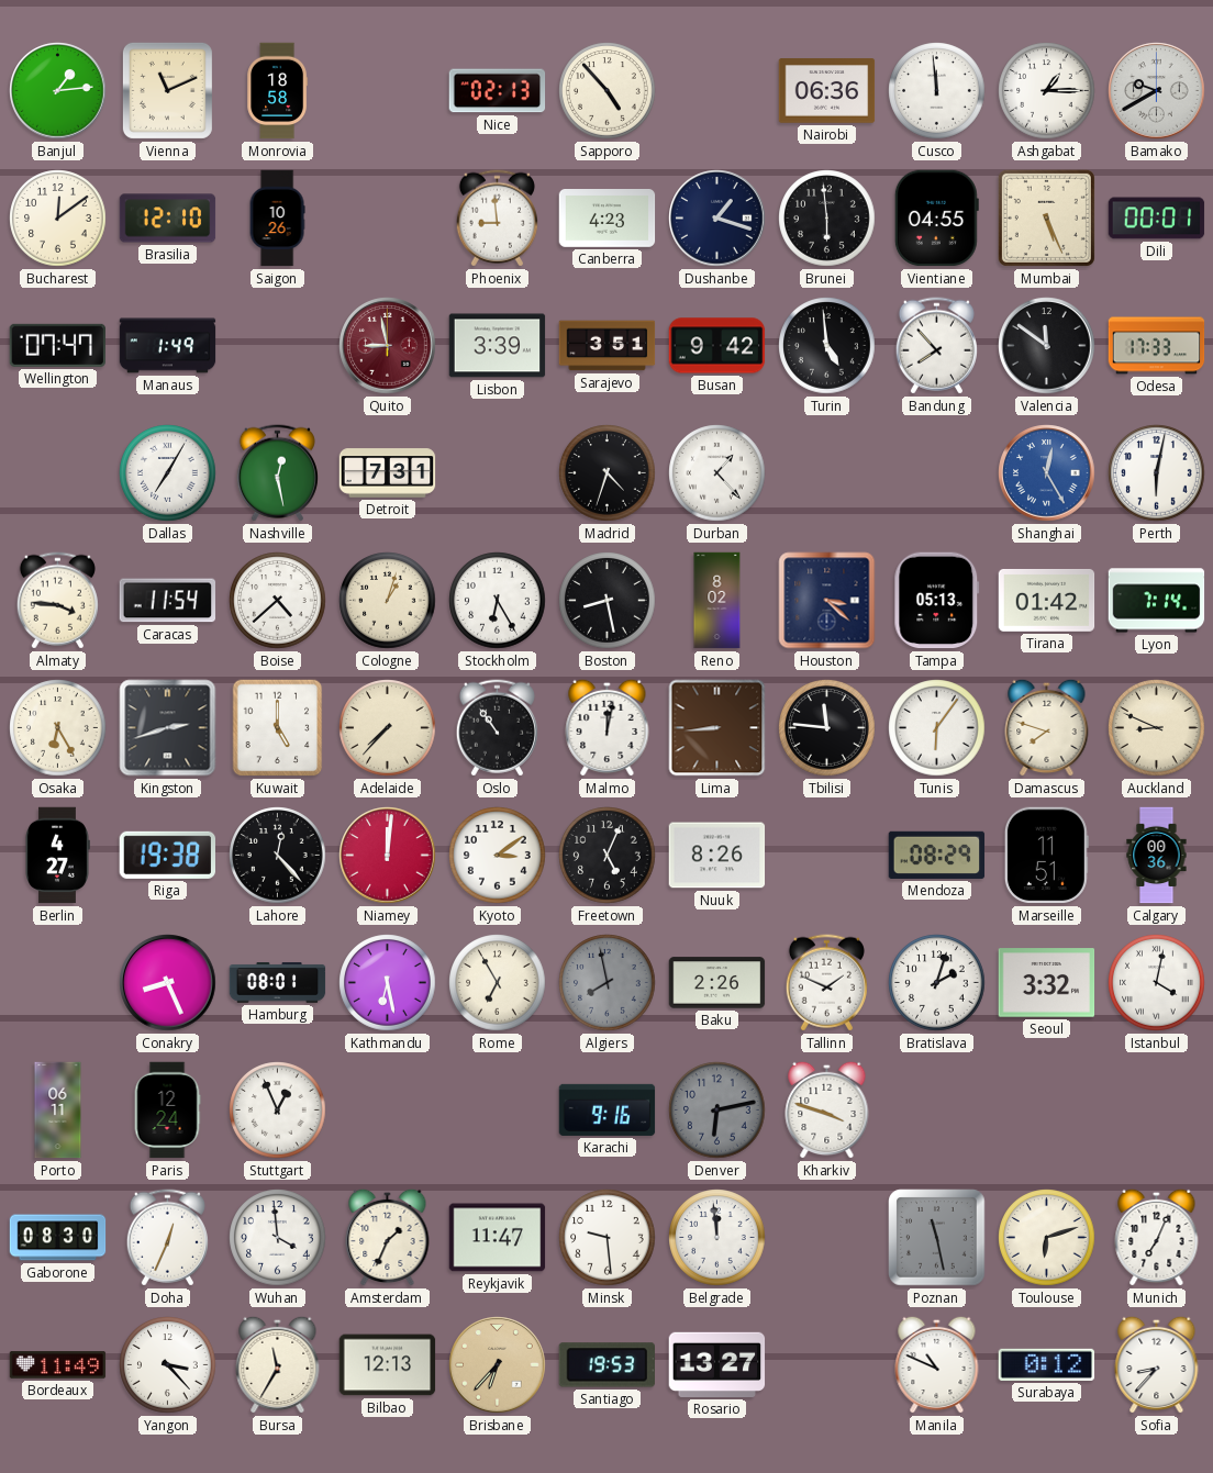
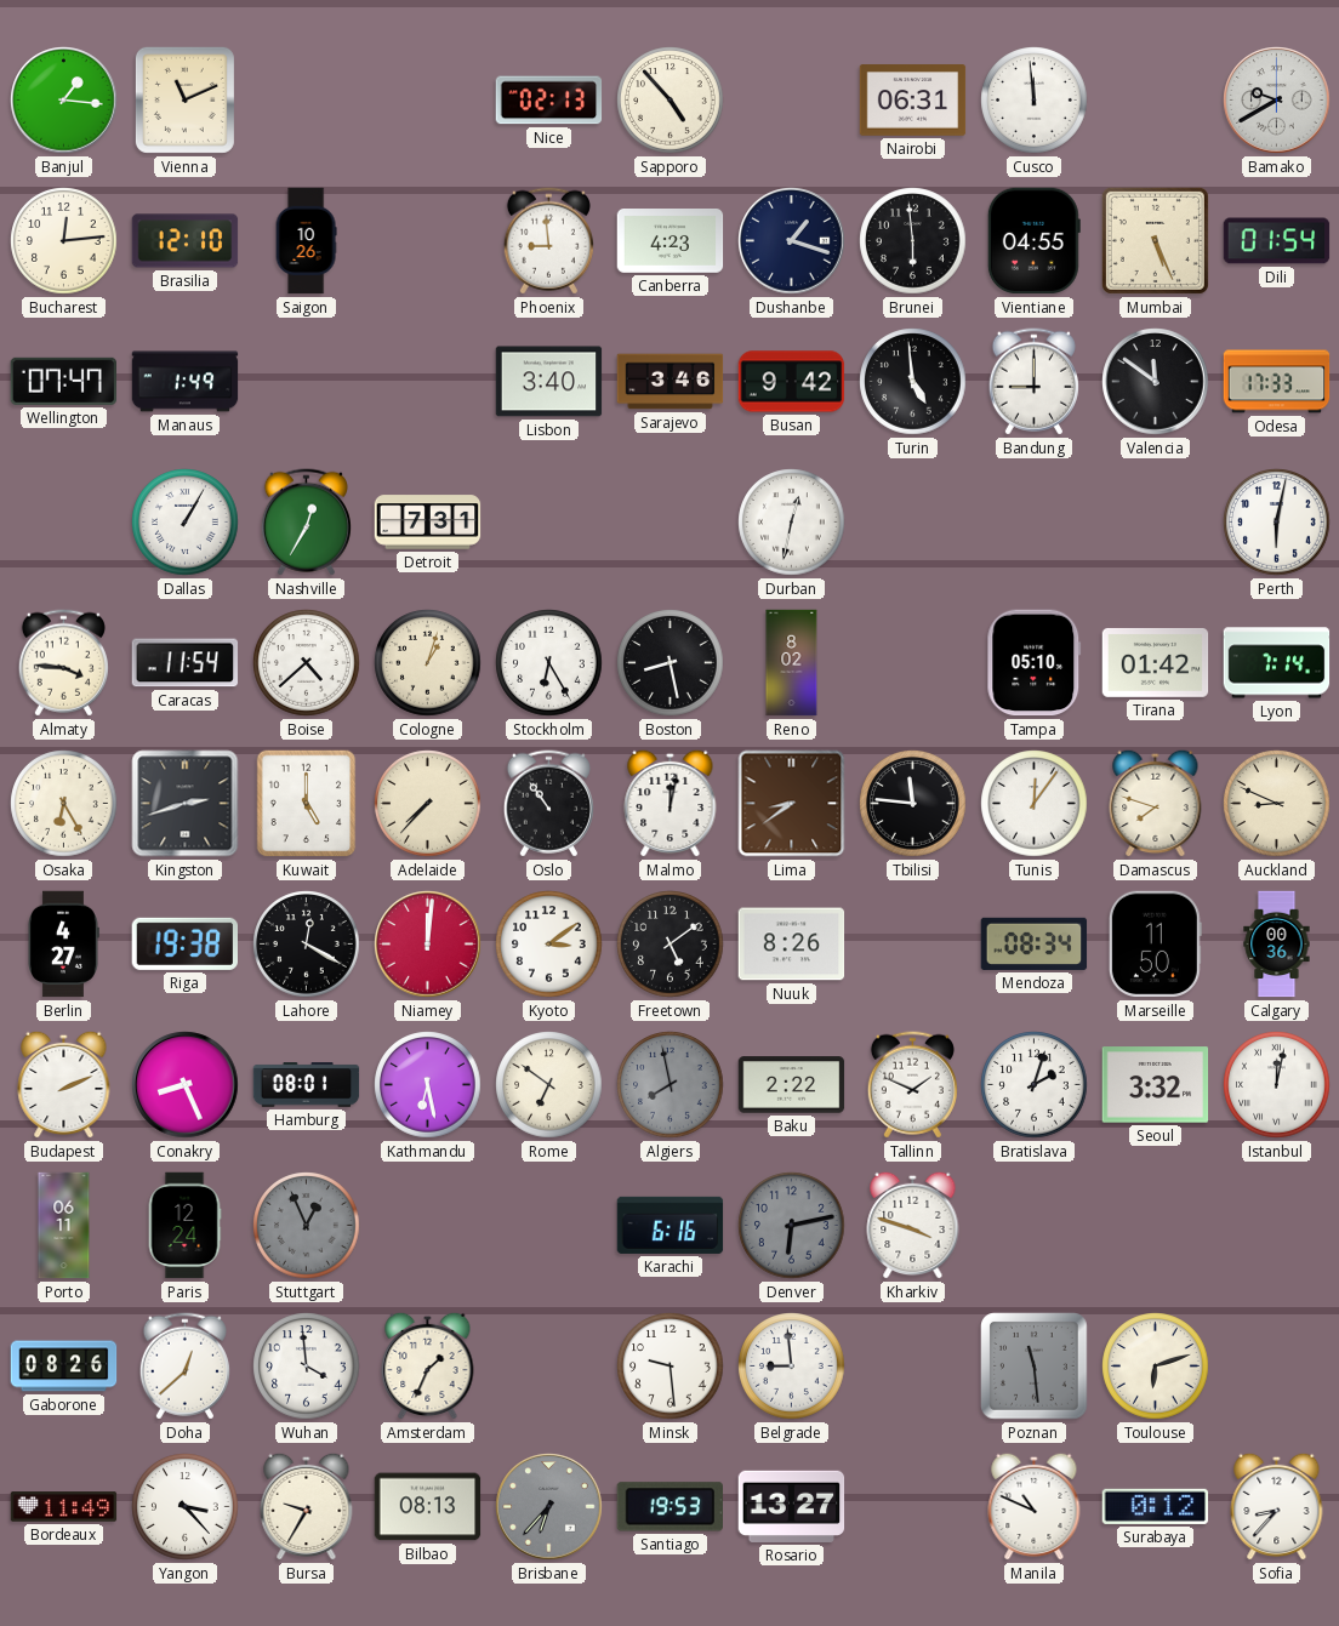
Banjul: 1:14 -> 1:16
Monrovia: 18:58 -> none
Nairobi: 06:36 -> 06:31
Ashgabat: 1:15 -> none
Bucharest: 12:09 -> 12:14
Dili: 00:01 -> 01:54
Quito: 8:58 -> none
Lisbon: 3:39 -> 3:40
Sarajevo: 3:51 -> 3:46
Bandung: 7:53 -> 9:00
Dallas: 7:05 -> 1:05
Nashville: 12:28 -> 12:35
Madrid: 4:33 -> none
Durban: 1:23 -> 12:32
Shanghai: 12:25 -> none
Houston: 3:22 -> none
Tampa: 05:13 -> 05:10
Lima: 8:44 -> 8:39
Tunis: 6:06 -> 12:06
Lahore: 12:23 -> 12:20
Freetown: 5:04 -> 5:09
Mendoza: 08:29 -> 08:34
Marseille: 11:51 -> 11:50
Budapest: none -> 2:11
Rome: 6:55 -> 6:51
Baku: 2:26 -> 2:22
Istanbul: 4:02 -> 12:02
Stuttgart dial: white -> grey
Karachi: 9:16 -> 6:16
Gaborone: 08:30 -> 08:26
Doha: 12:34 -> 12:38
Reykjavik: 11:47 -> none
Belgrade: 11:59 -> 8:59
Poznan: 11:28 -> 11:29
Munich: 7:04 -> none
Bursa: 11:35 -> 9:35
Bilbao: 12:13 -> 08:13
Brisbane dial: champagne -> grey
